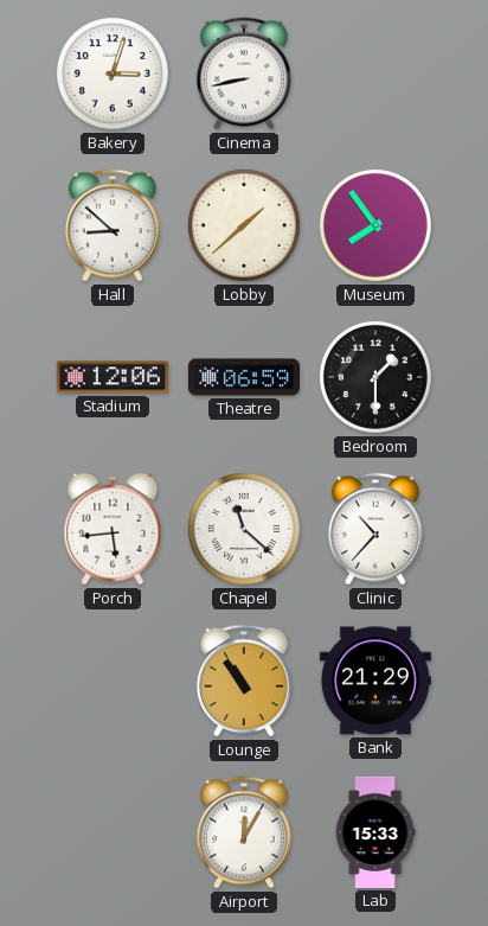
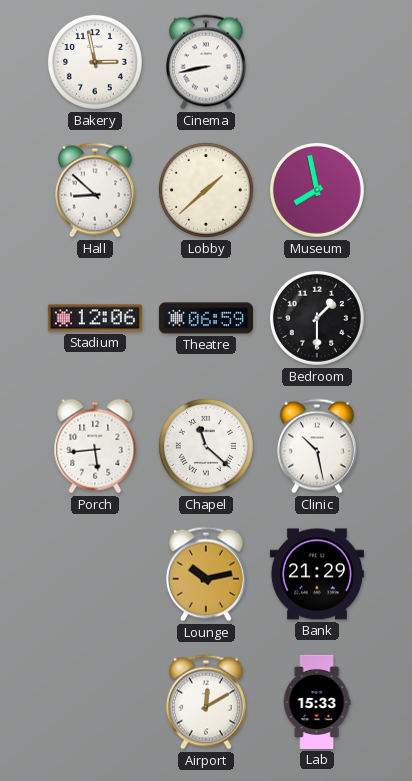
Bakery: 3:03 -> 2:58
Museum: 7:54 -> 7:58
Clinic: 10:37 -> 10:28
Lounge: 10:54 -> 10:13
Airport: 12:05 -> 12:10
